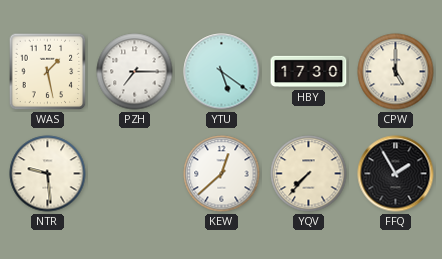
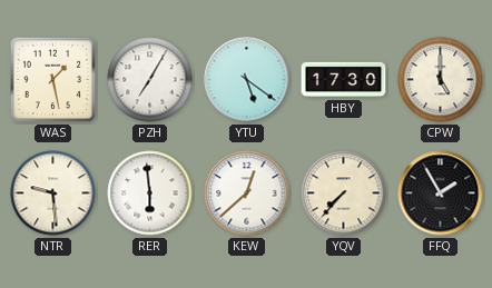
PZH: 7:15 -> 7:05
RER: none -> 5:59
